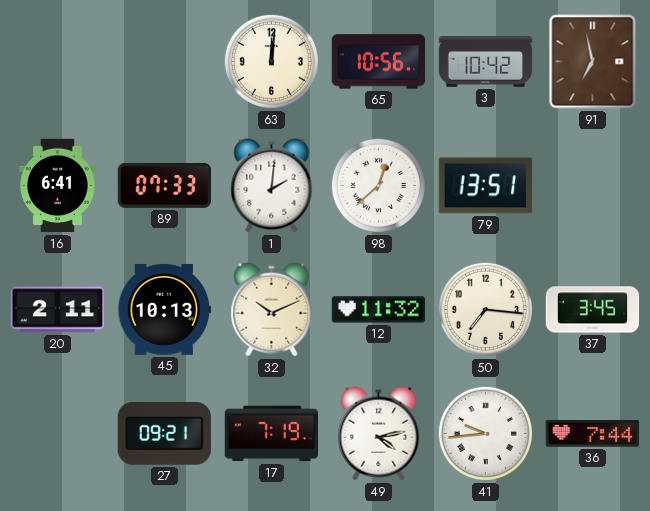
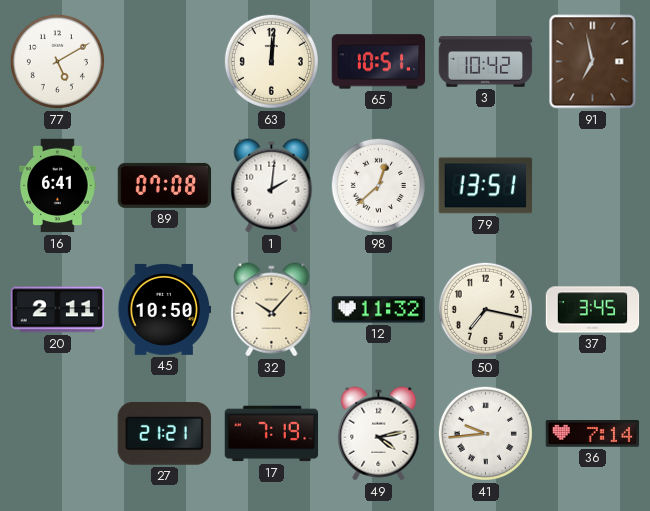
77: none -> 5:10
65: 10:56 -> 10:51
89: 07:33 -> 07:08
45: 10:13 -> 10:50
32: 10:11 -> 10:07
50: 7:16 -> 7:17
27: 09:21 -> 21:21
36: 7:44 -> 7:14
